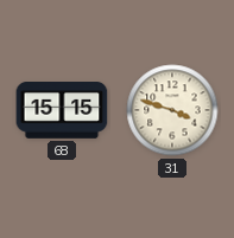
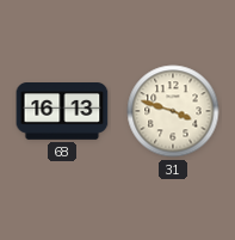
68: 15:15 -> 16:13
